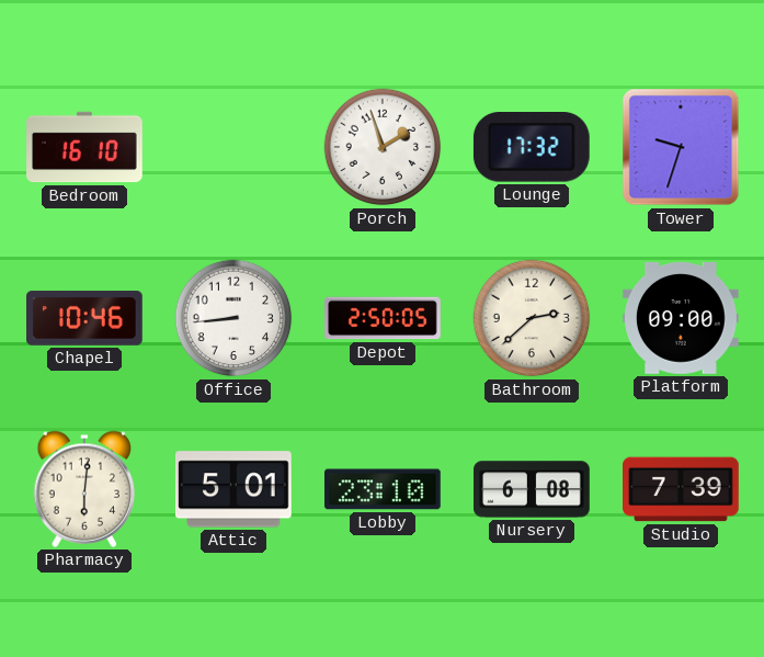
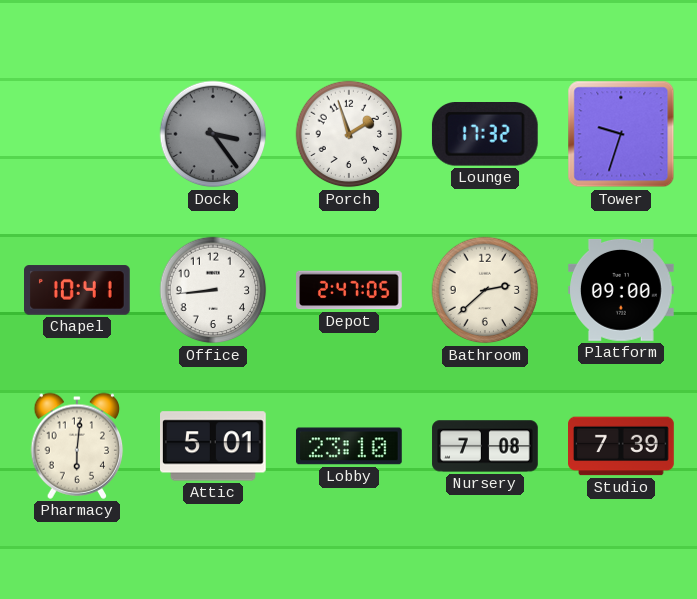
Bedroom: 16:10 -> none
Dock: none -> 3:24
Chapel: 10:46 -> 10:41
Depot: 2:50 -> 2:47
Nursery: 6:08 -> 7:08
